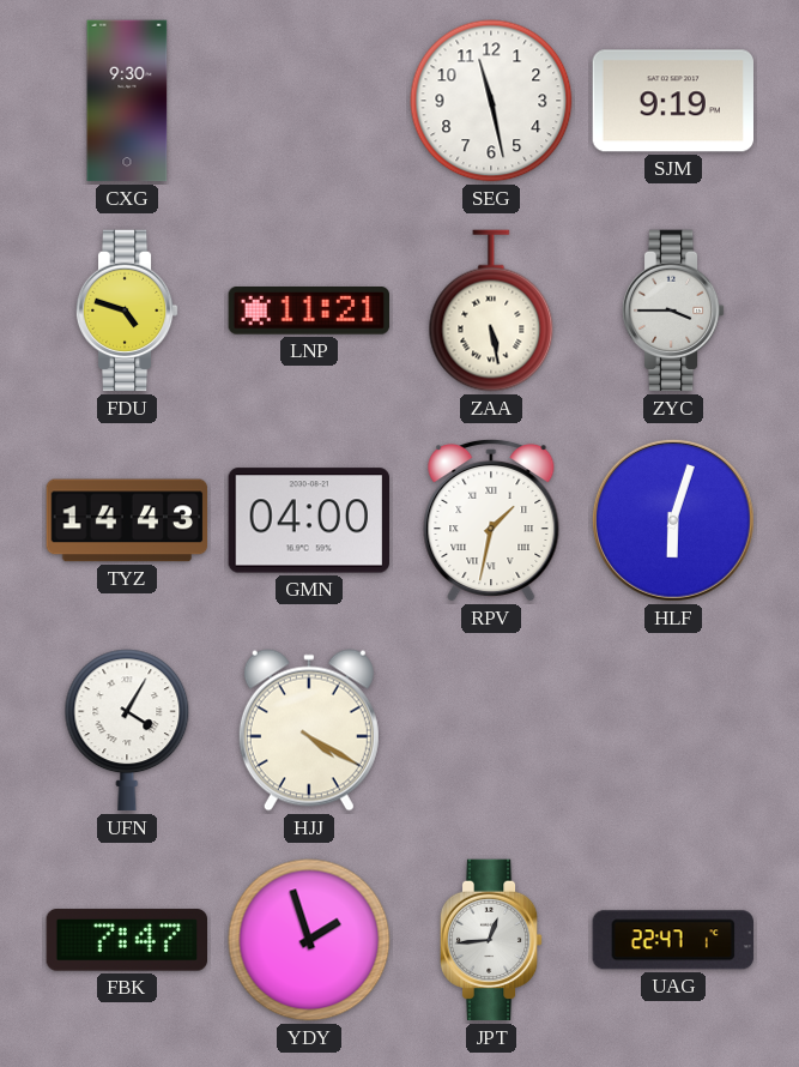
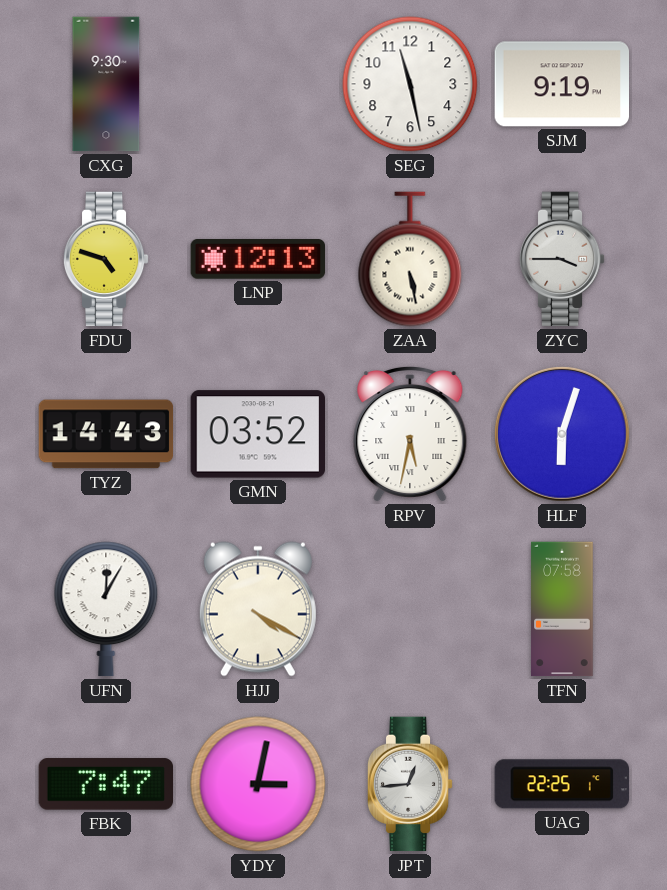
LNP: 11:21 -> 12:13
GMN: 04:00 -> 03:52
RPV: 1:32 -> 5:32
UFN: 4:05 -> 12:05
TFN: none -> 07:58
YDY: 1:57 -> 3:02
UAG: 22:47 -> 22:25
